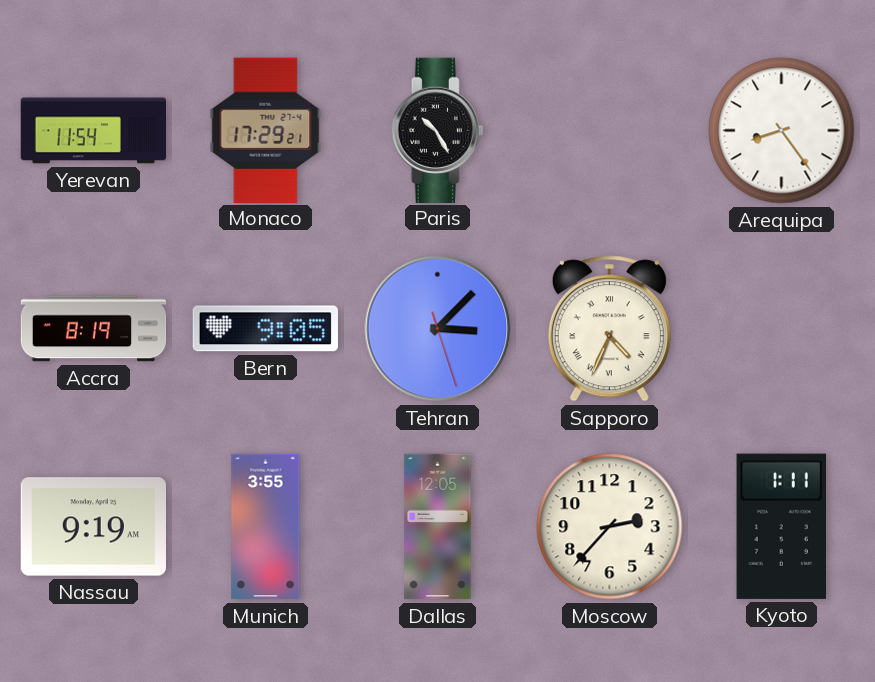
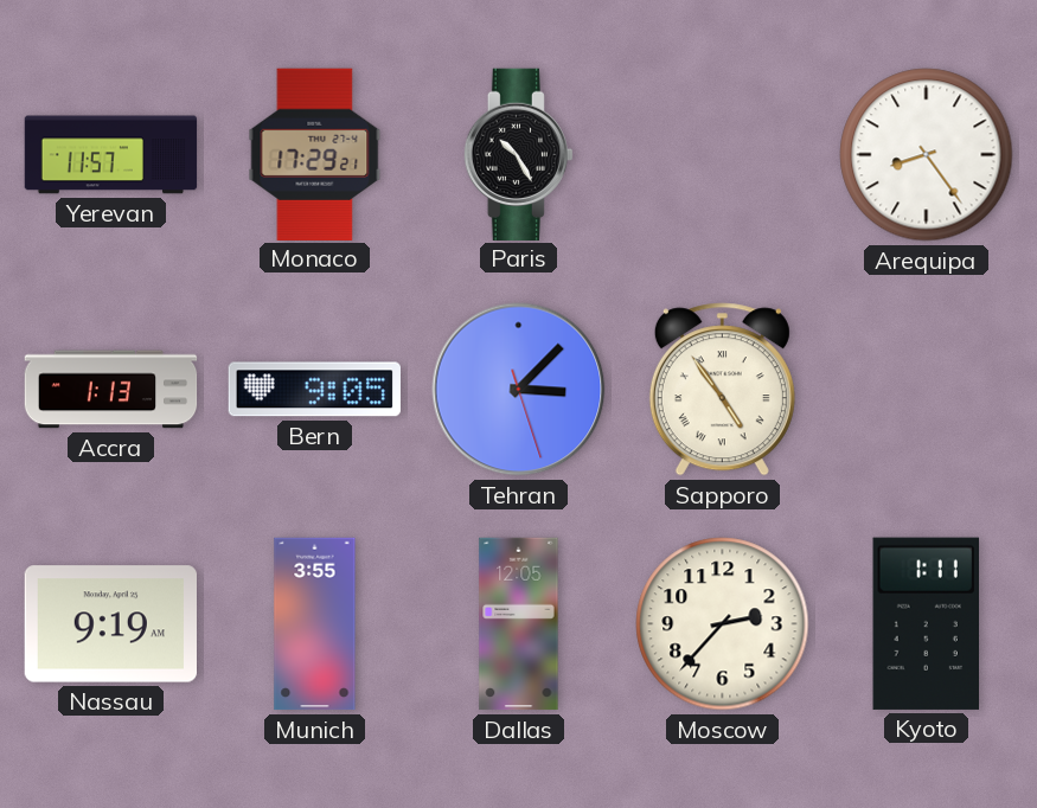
Yerevan: 11:54 -> 11:57
Accra: 8:19 -> 1:13
Sapporo: 4:34 -> 4:54
